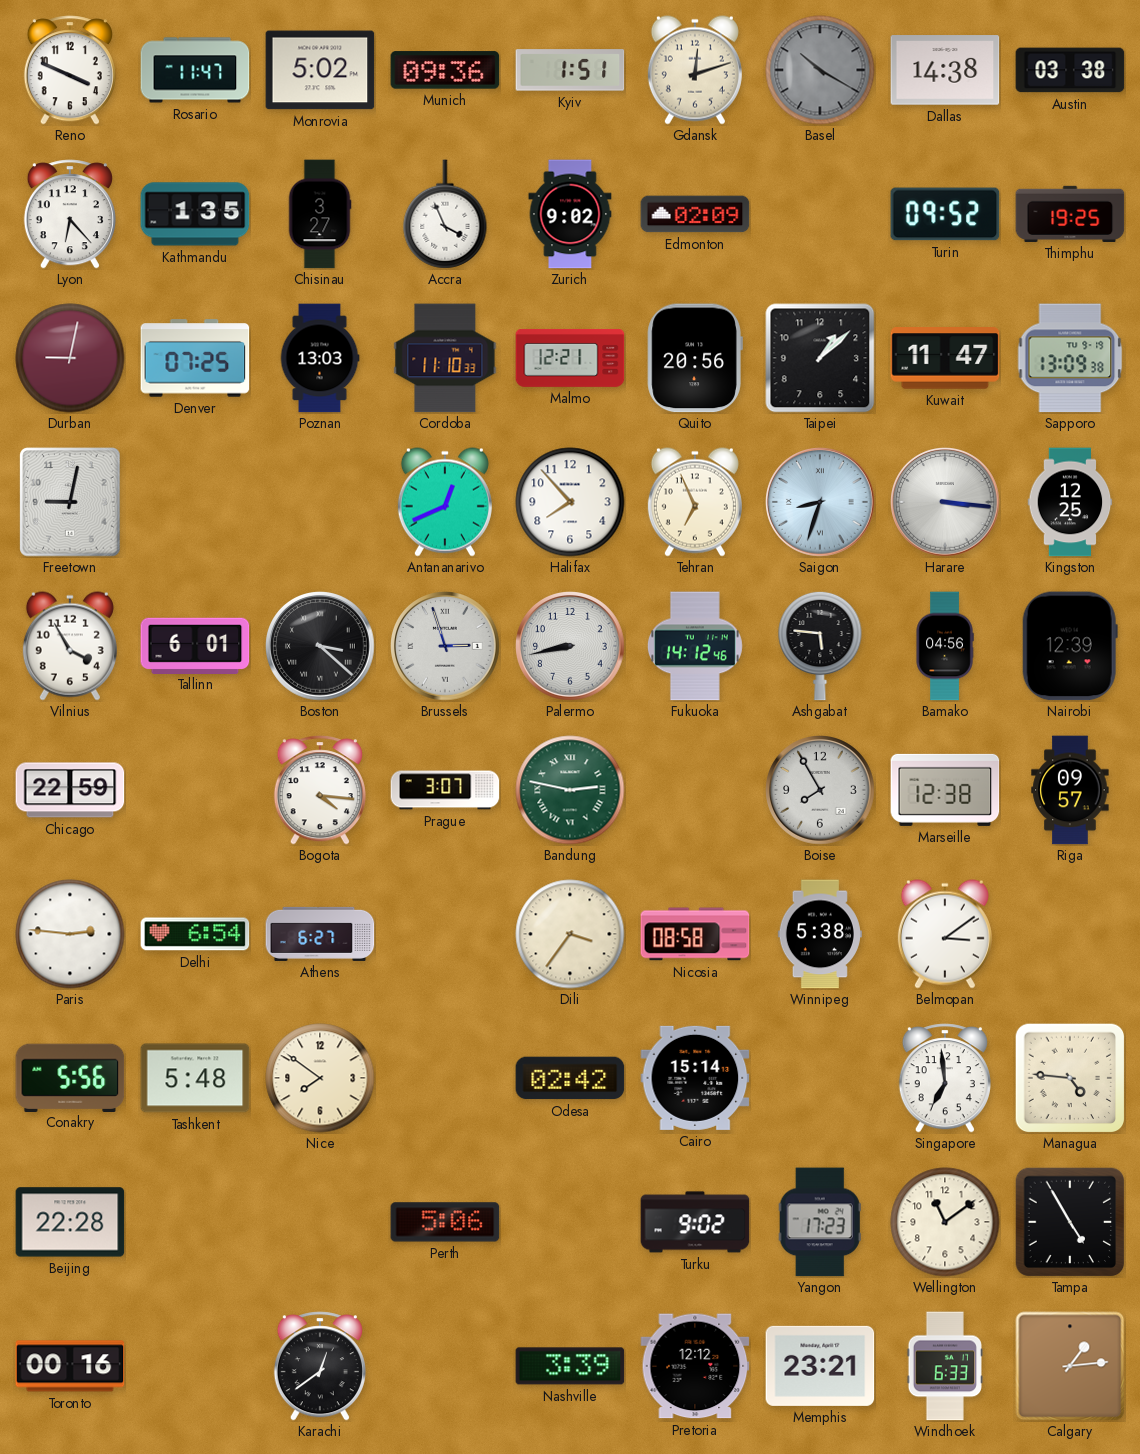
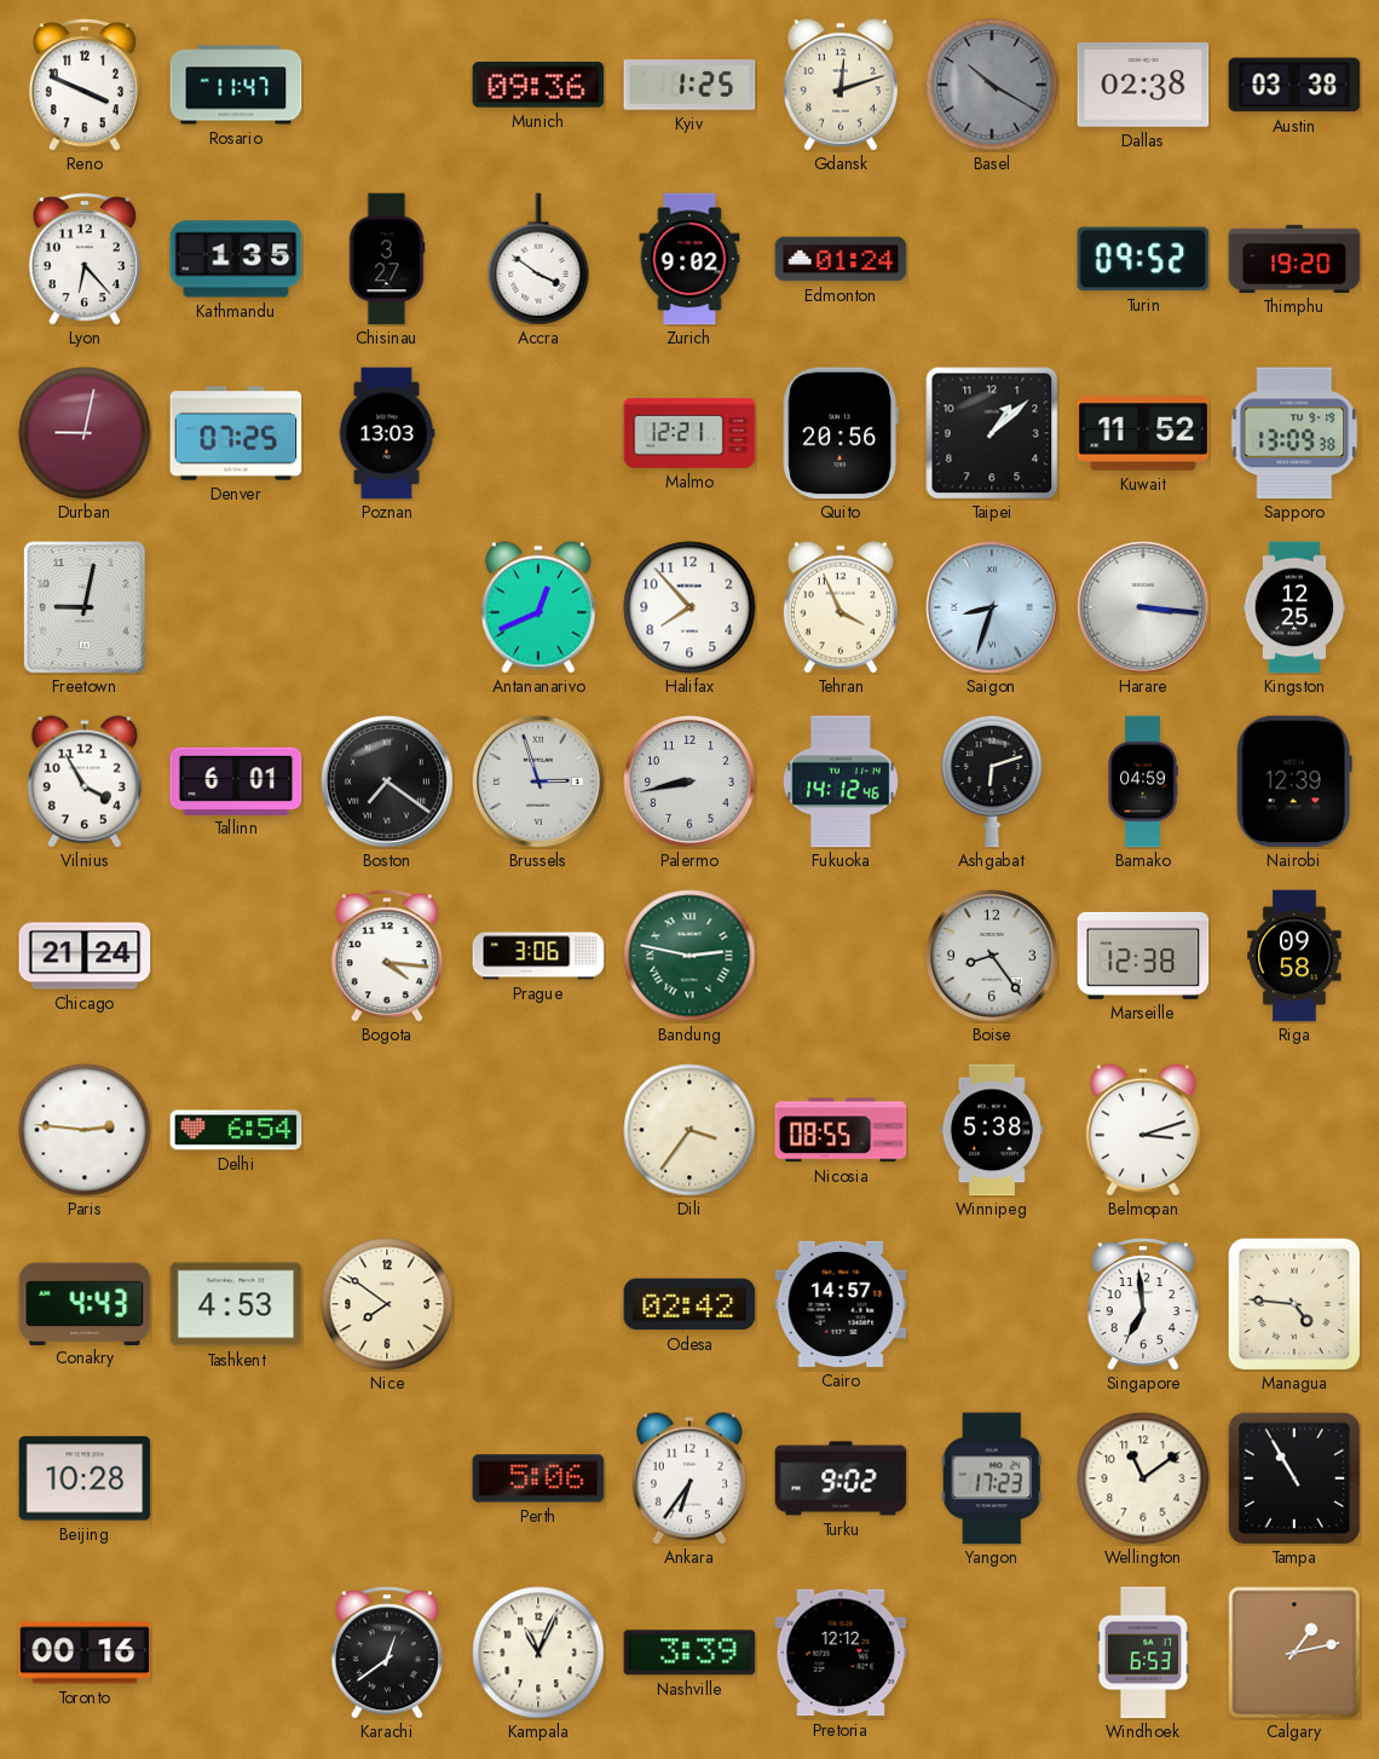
Monrovia: 5:02 -> none
Kyiv: 1:51 -> 1:25
Dallas: 14:38 -> 02:38
Accra: 3:56 -> 3:51
Edmonton: 02:09 -> 01:24
Thimphu: 19:25 -> 19:20
Cordoba: 11:10 -> none
Kuwait: 11:47 -> 11:52
Tehran: 6:56 -> 3:56
Boston: 3:22 -> 7:21
Ashgabat: 5:46 -> 6:12
Bamako: 04:56 -> 04:59
Chicago: 22:59 -> 21:24
Prague: 3:07 -> 3:06
Boise: 7:55 -> 8:24
Riga: 09:57 -> 09:58
Athens: 6:27 -> none
Nicosia: 08:58 -> 08:55
Belmopan: 3:09 -> 3:12
Conakry: 5:56 -> 4:43
Tashkent: 5:48 -> 4:53
Cairo: 15:14 -> 14:57
Beijing: 22:28 -> 10:28
Ankara: none -> 6:36
Tampa: 4:55 -> 10:55
Kampala: none -> 11:04
Memphis: 23:21 -> none
Windhoek: 6:33 -> 6:53
Calgary: 1:14 -> 1:13
